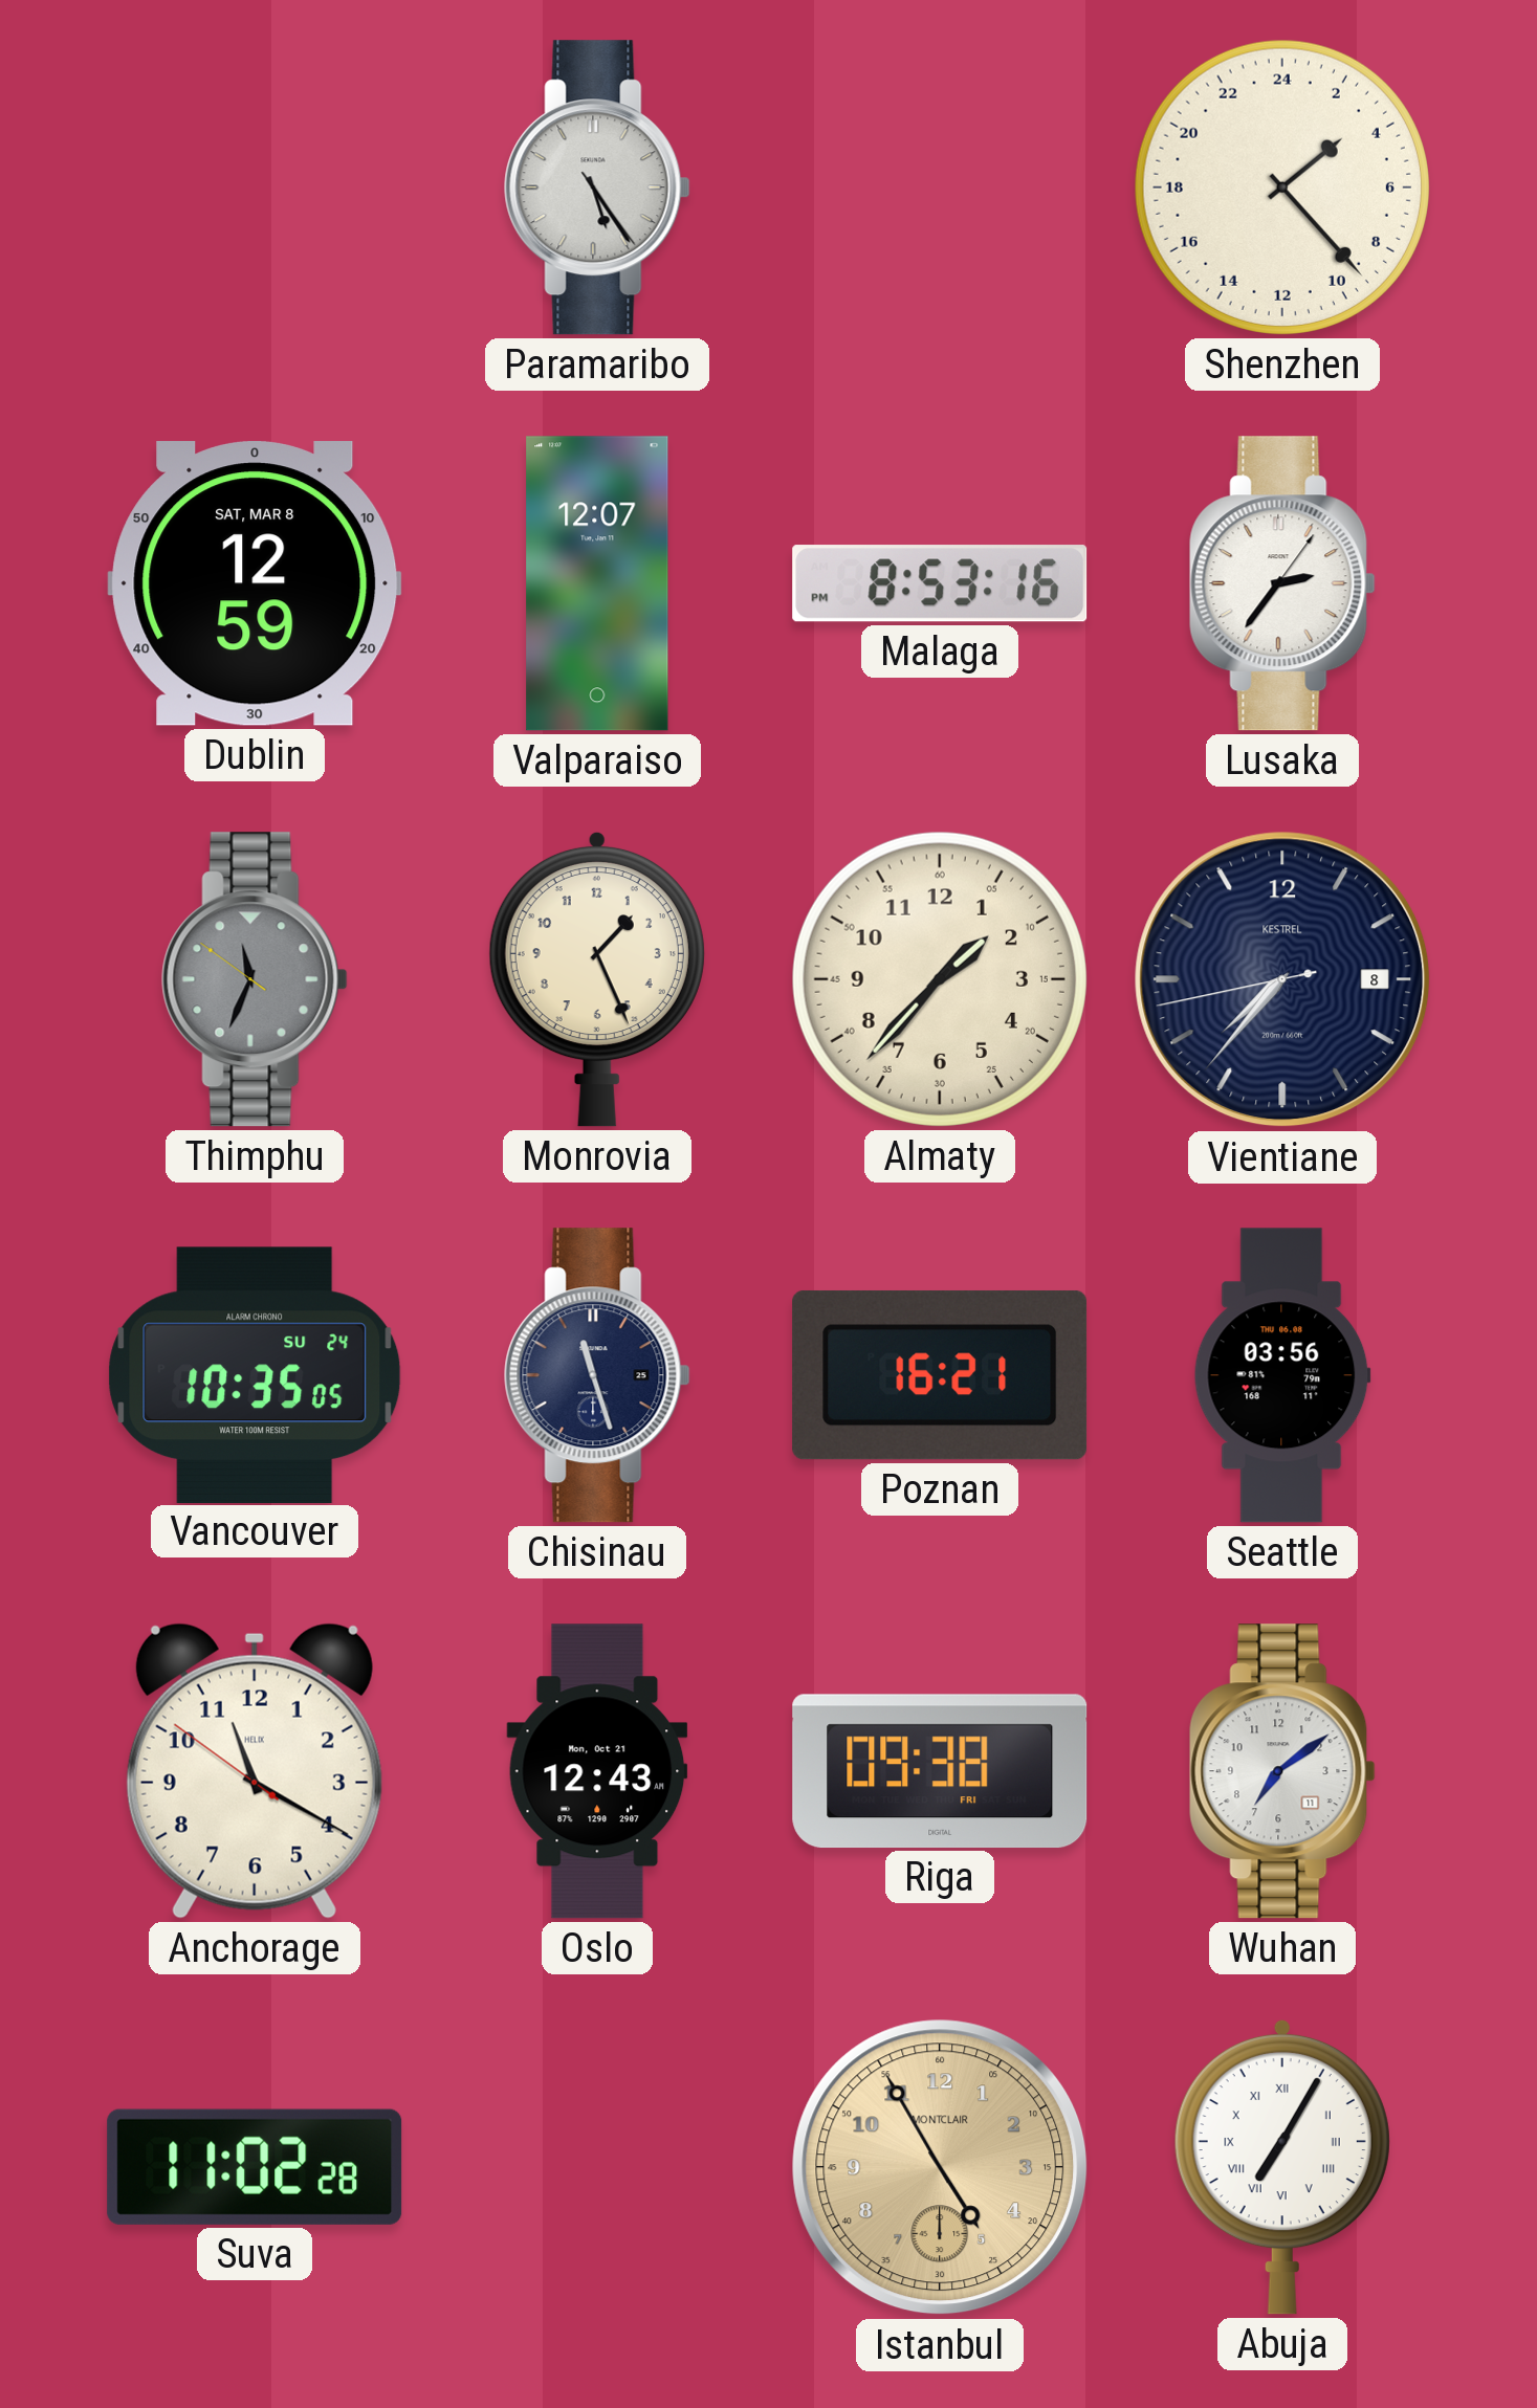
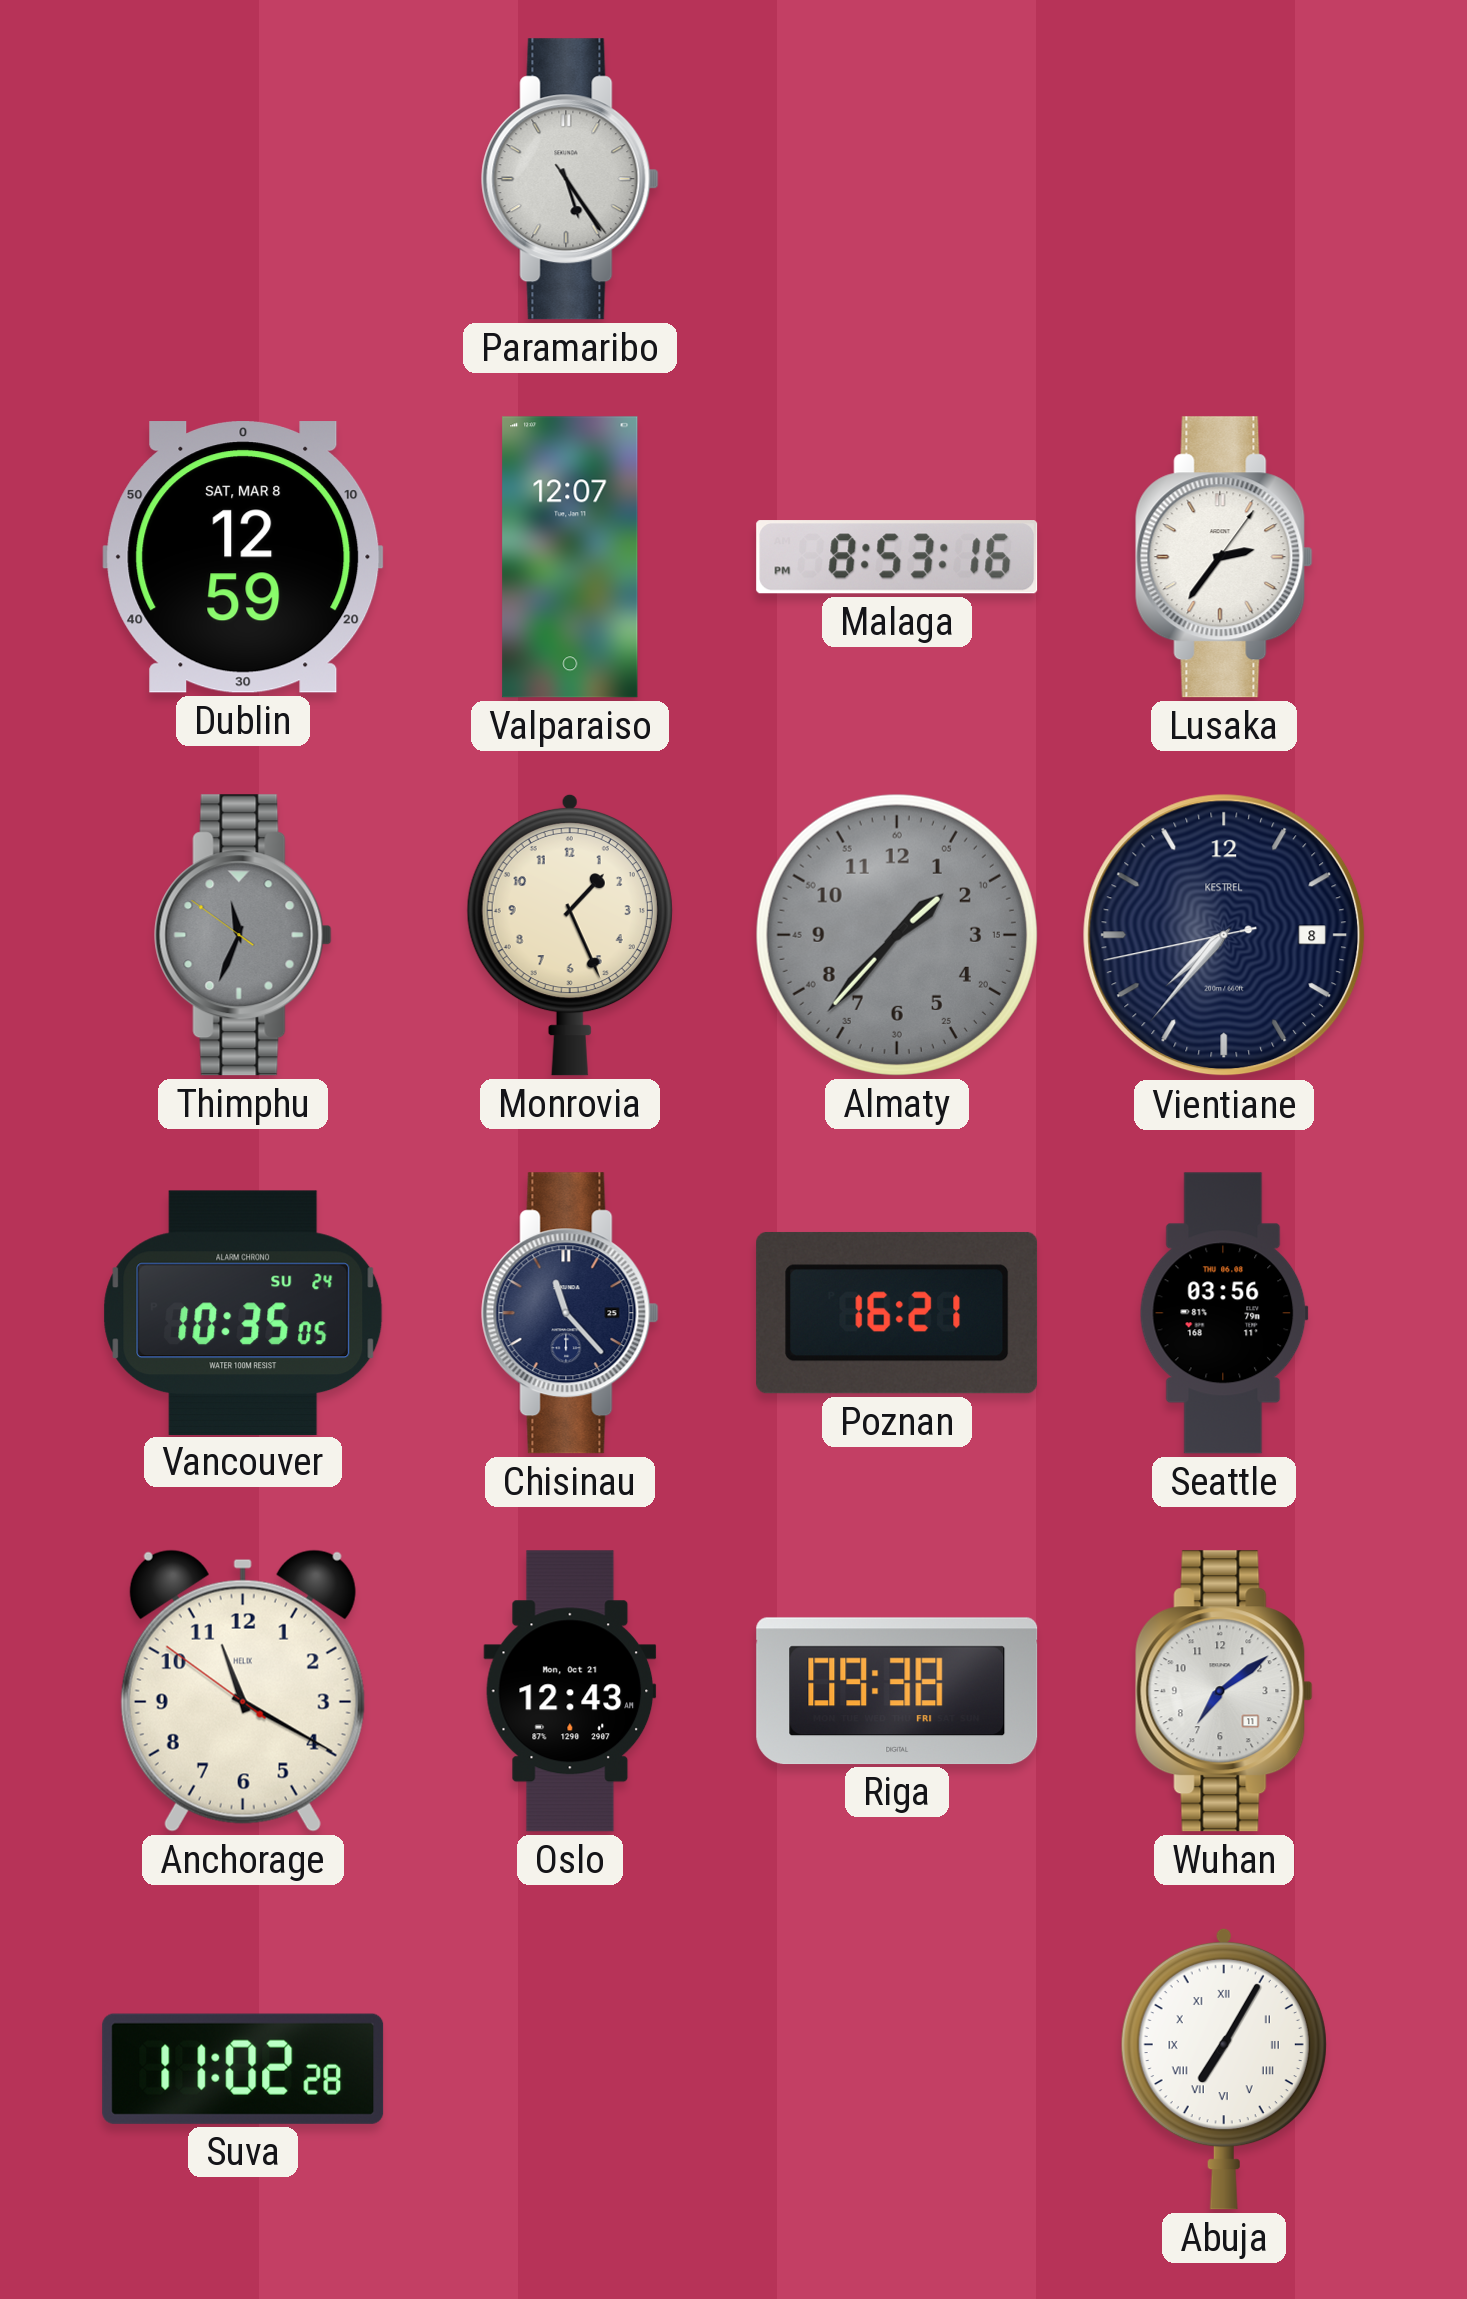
Shenzhen: 3:23 -> none
Almaty dial: cream -> grey
Chisinau: 11:27 -> 11:23
Istanbul: 4:55 -> none
